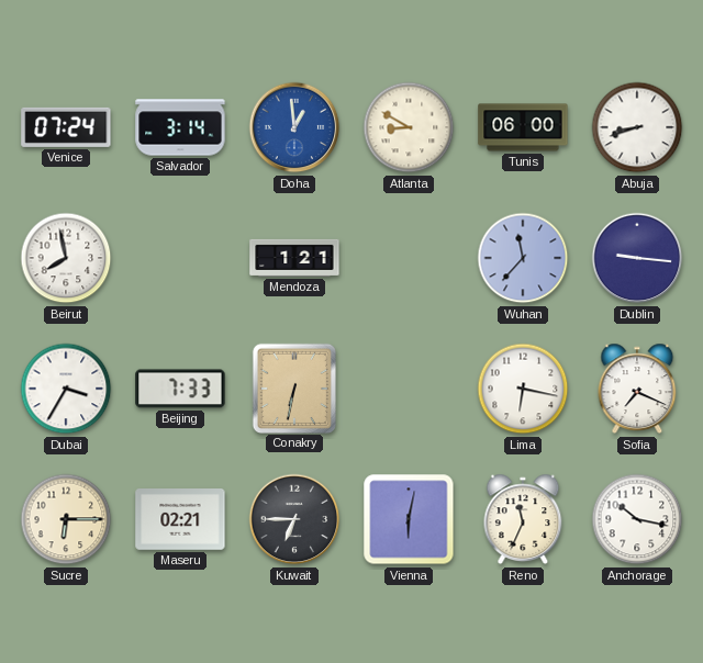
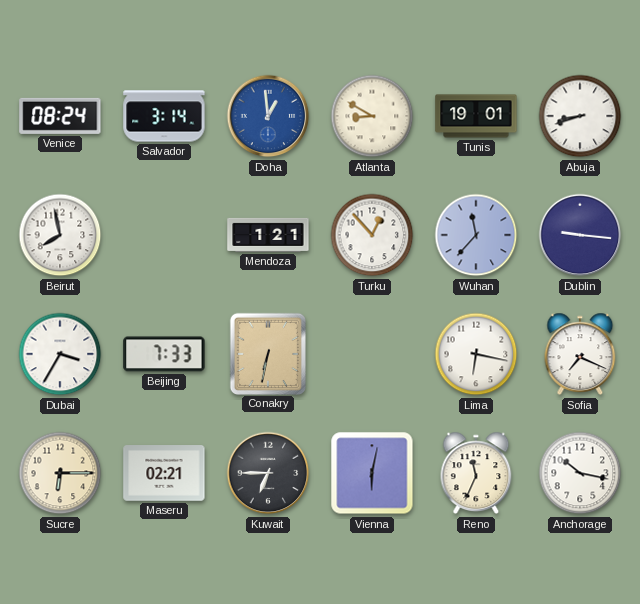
Venice: 07:24 -> 08:24
Tunis: 06:00 -> 19:01
Turku: none -> 12:53
